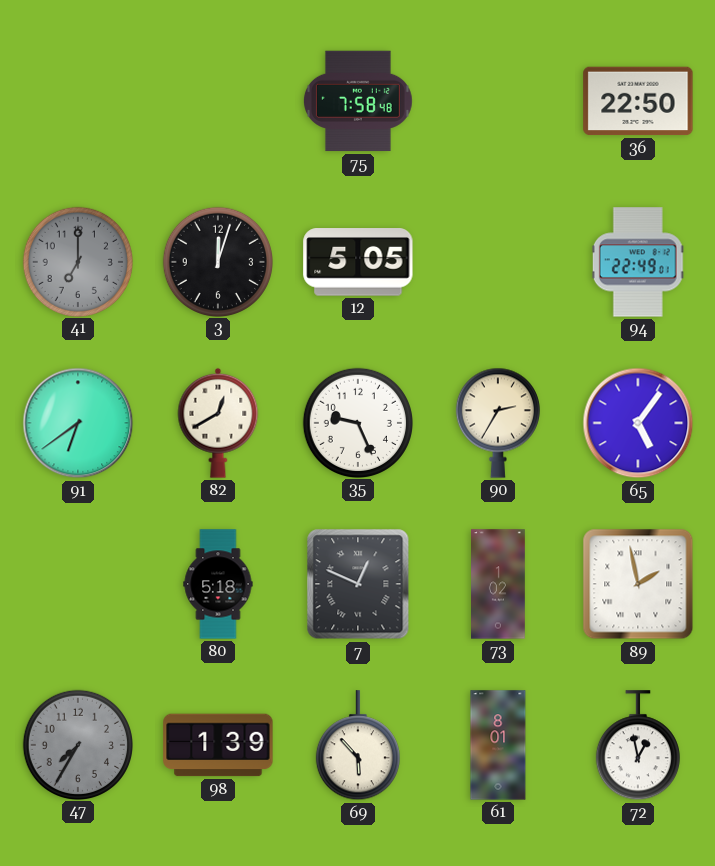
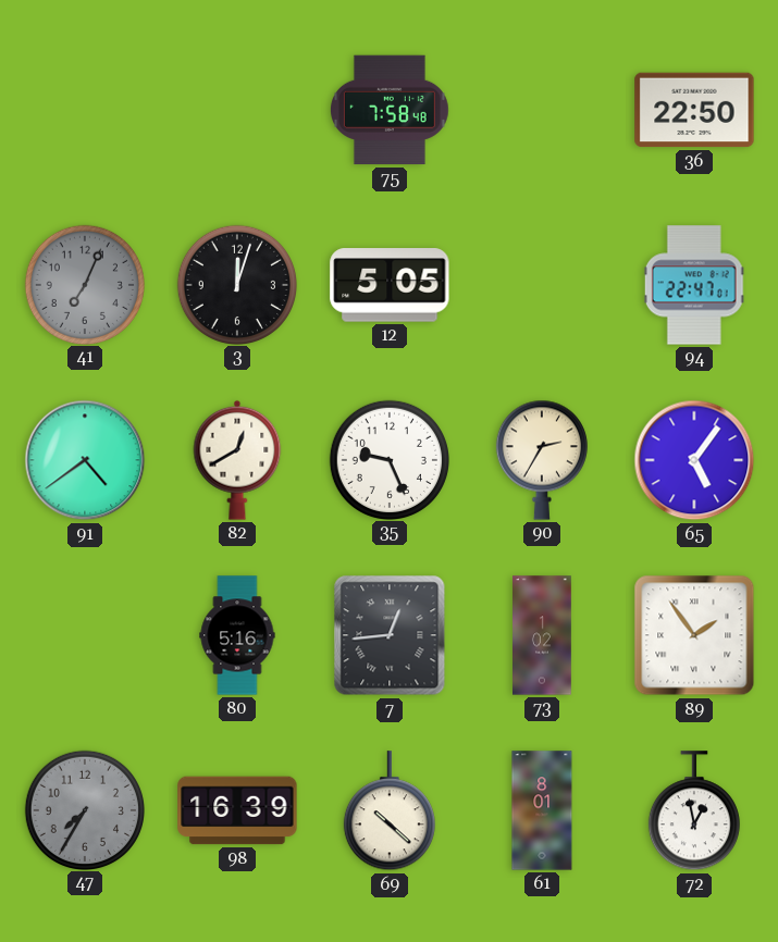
41: 7:00 -> 7:04
94: 22:49 -> 22:47
91: 6:39 -> 4:39
80: 5:18 -> 5:16
7: 12:49 -> 12:44
89: 1:58 -> 1:54
98: 1:39 -> 16:39
69: 5:53 -> 10:22
